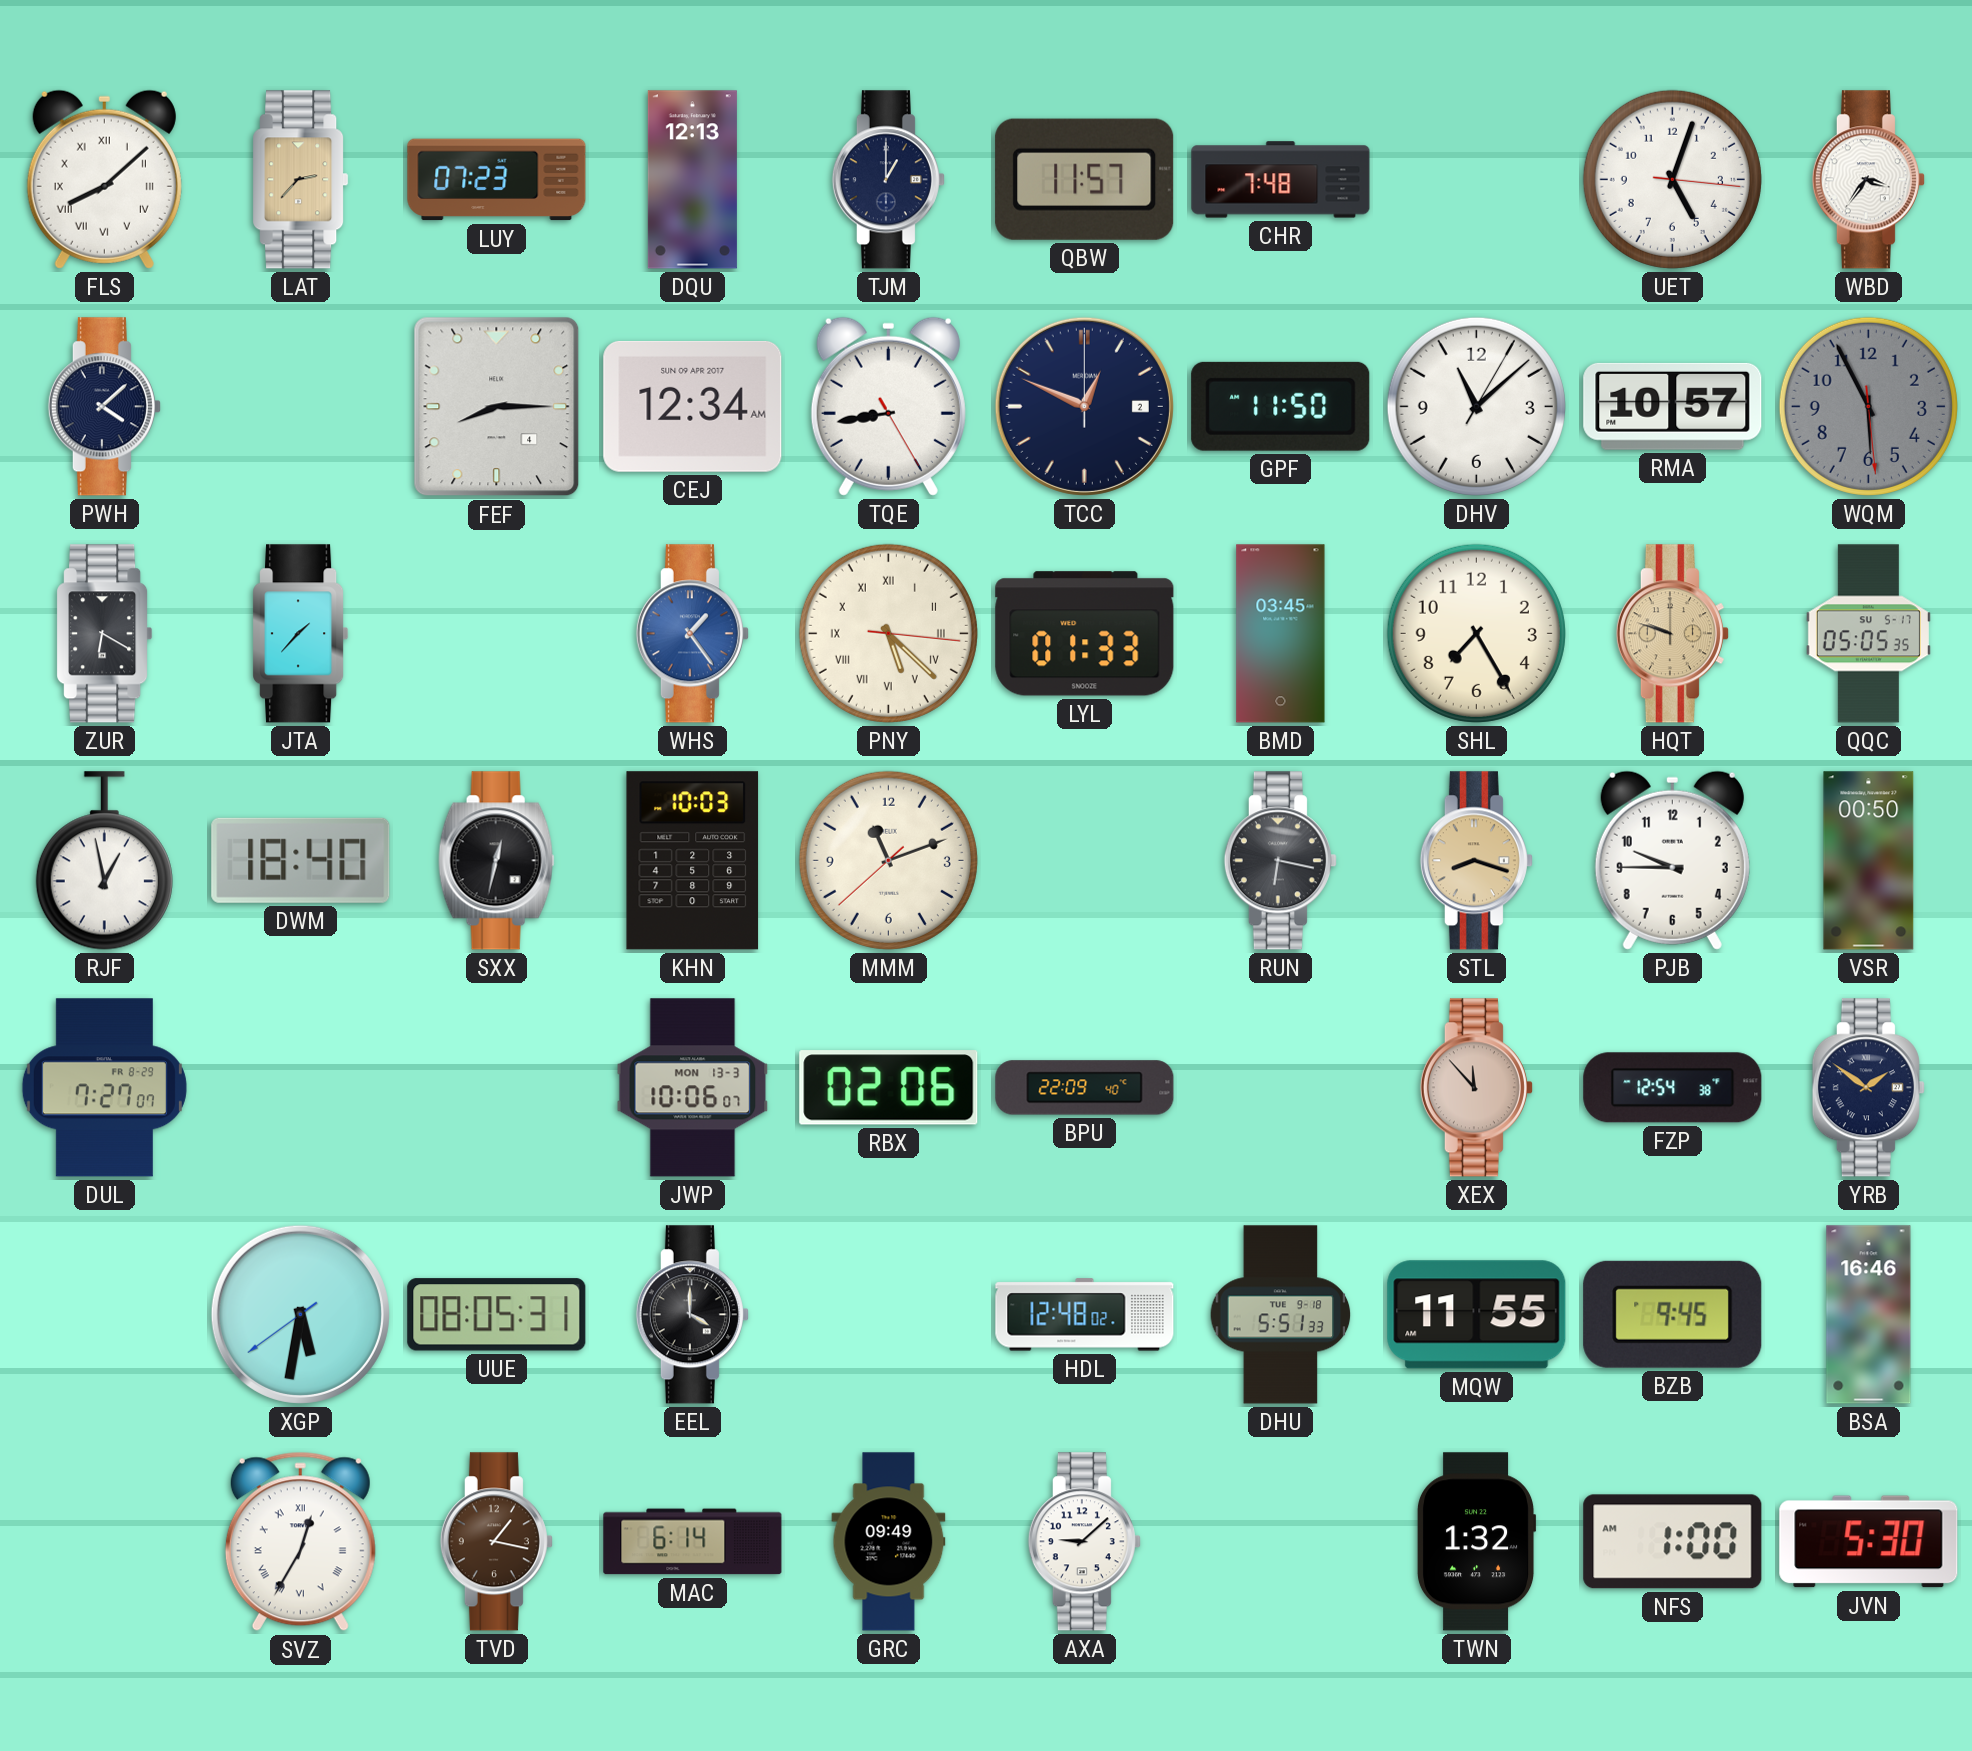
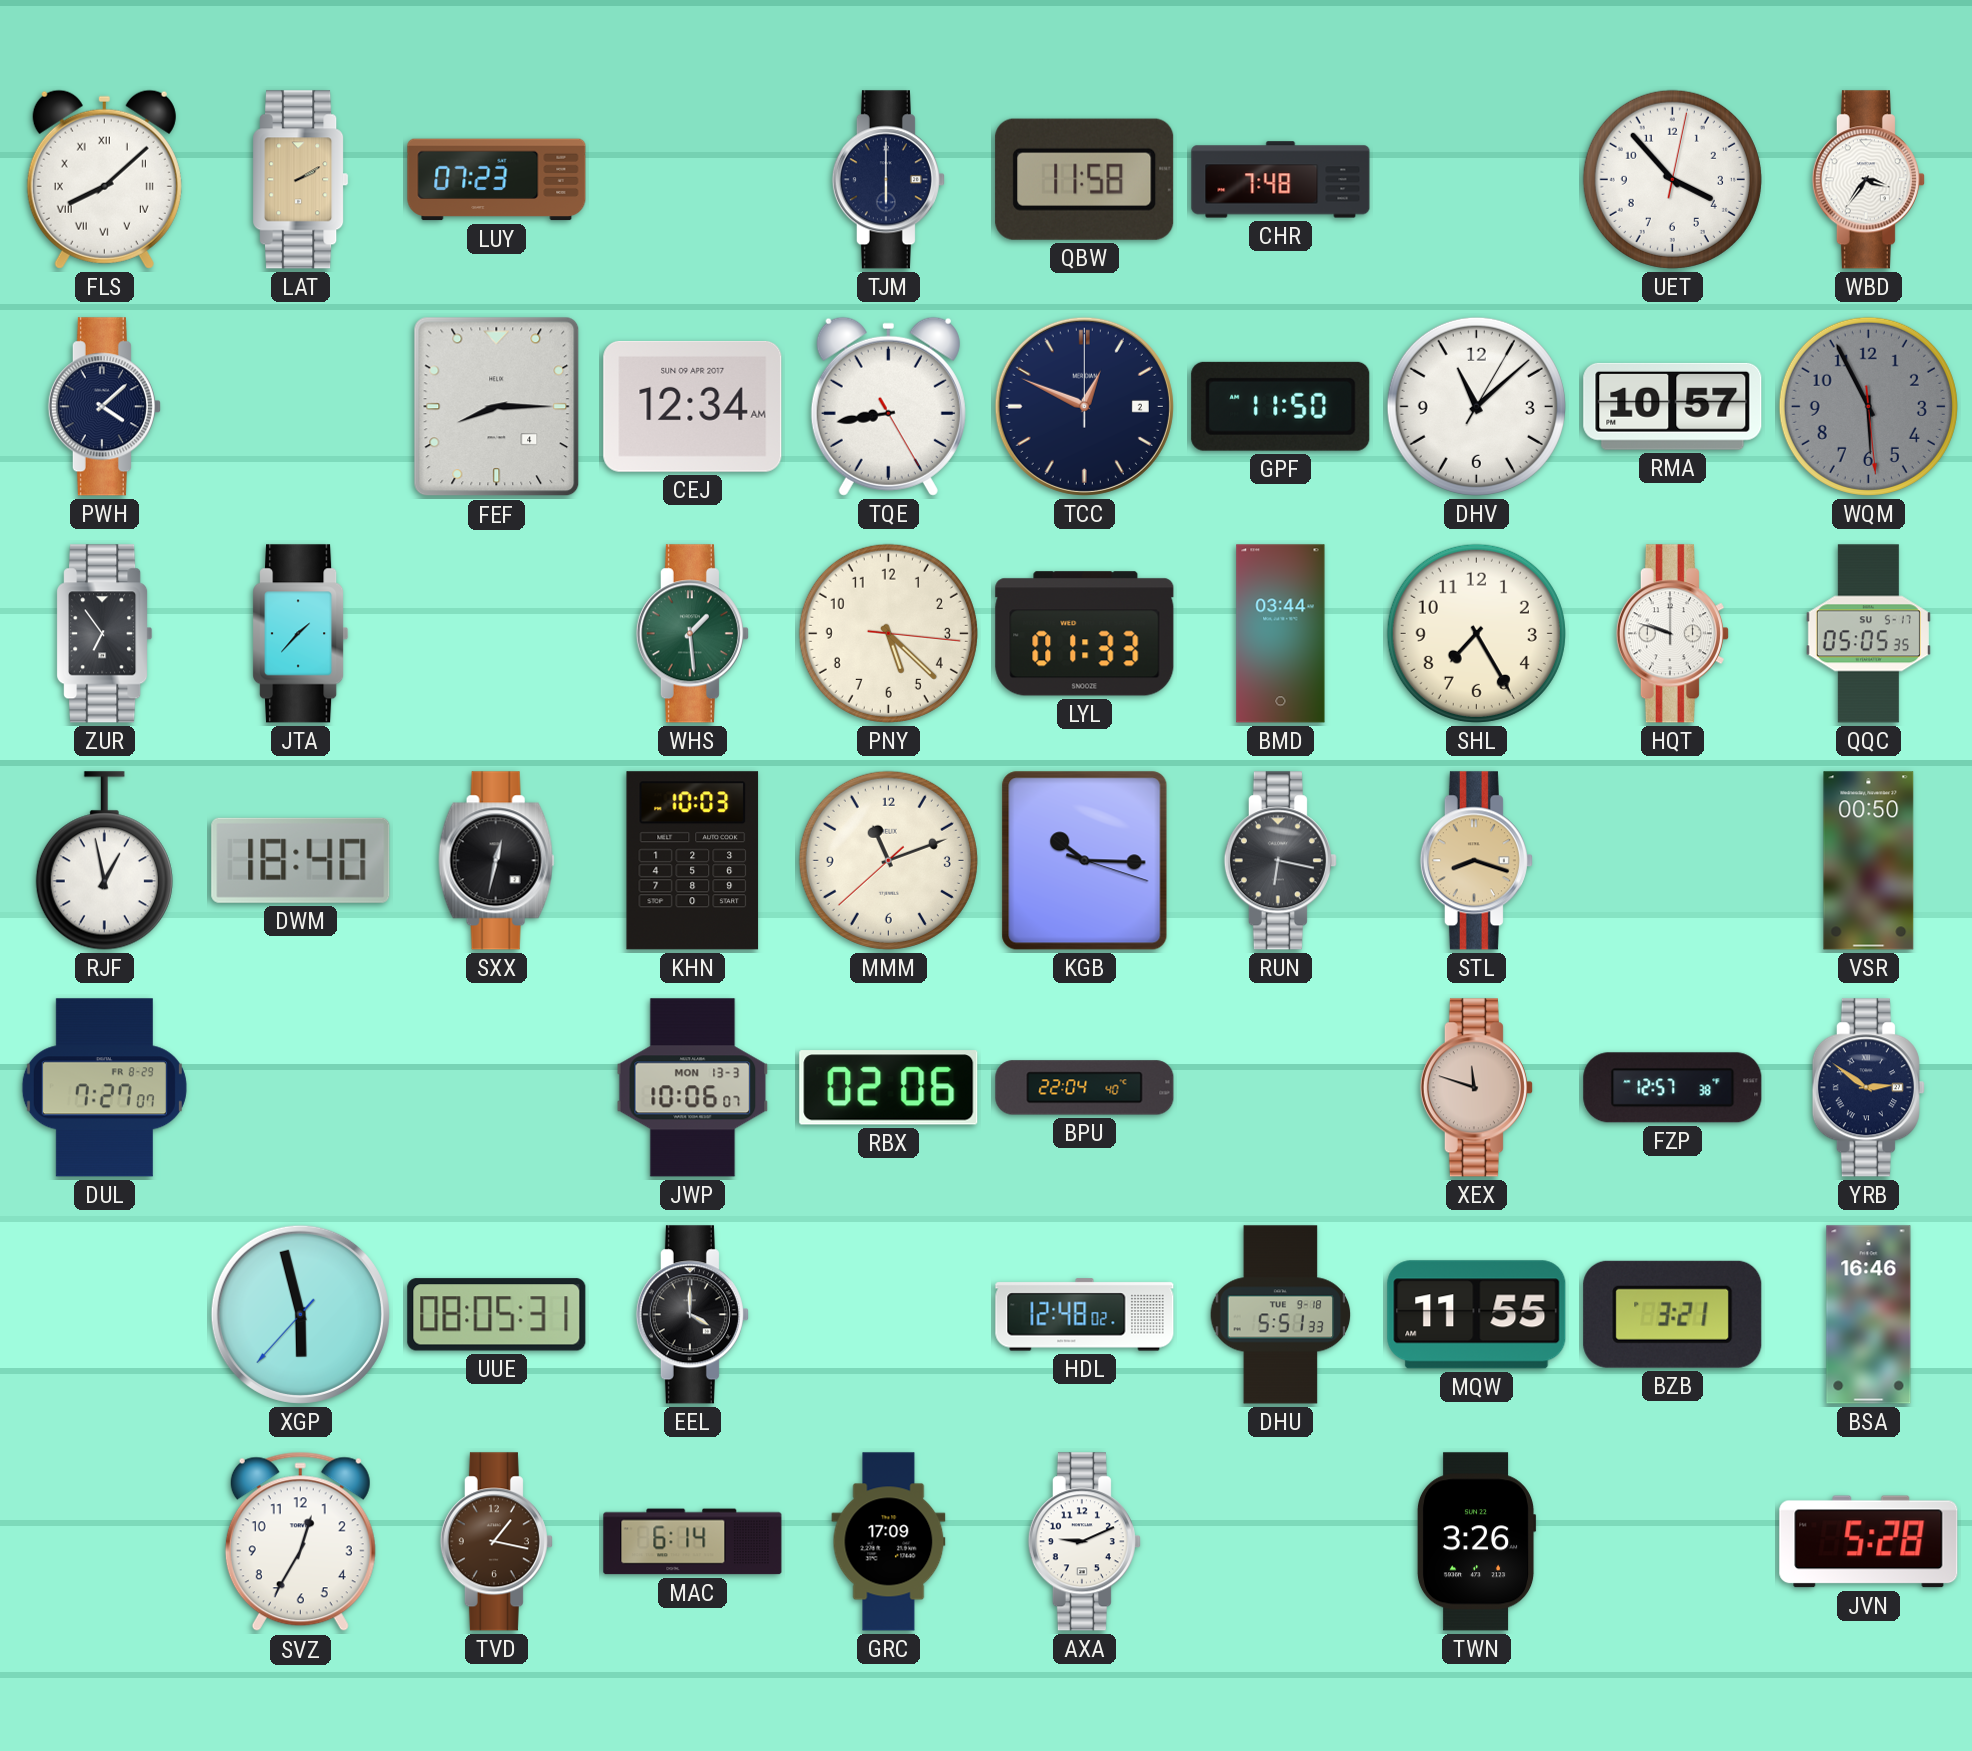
LAT: 2:37 -> 2:10
DQU: 12:13 -> none
TJM: 1:00 -> 6:00
QBW: 11:57 -> 11:58
UET: 5:03 -> 3:53
ZUR: 6:20 -> 6:54
WHS: 1:24 -> 1:29
WHS dial: blue -> green
PNY numerals: Roman -> Arabic
BMD: 03:45 -> 03:44
HQT dial: champagne -> white
KGB: none -> 10:15
PJB: 9:45 -> none
BPU: 22:09 -> 22:04
XEX: 11:53 -> 11:48
FZP: 12:54 -> 12:57
YRB: 1:51 -> 2:51
XGP: 5:31 -> 5:57
BZB: 9:45 -> 3:21
SVZ numerals: Roman -> Arabic
GRC: 09:49 -> 17:09
AXA: 9:08 -> 9:11
TWN: 1:32 -> 3:26
NFS: 1:00 -> none
JVN: 5:30 -> 5:28
